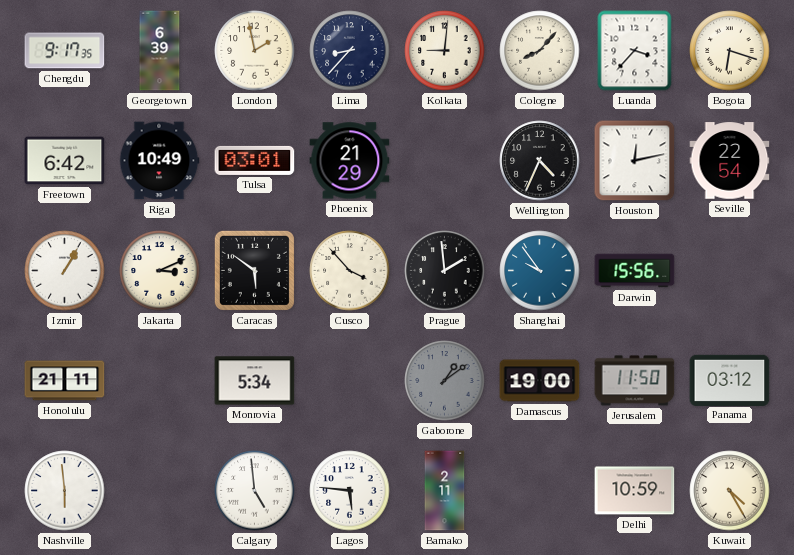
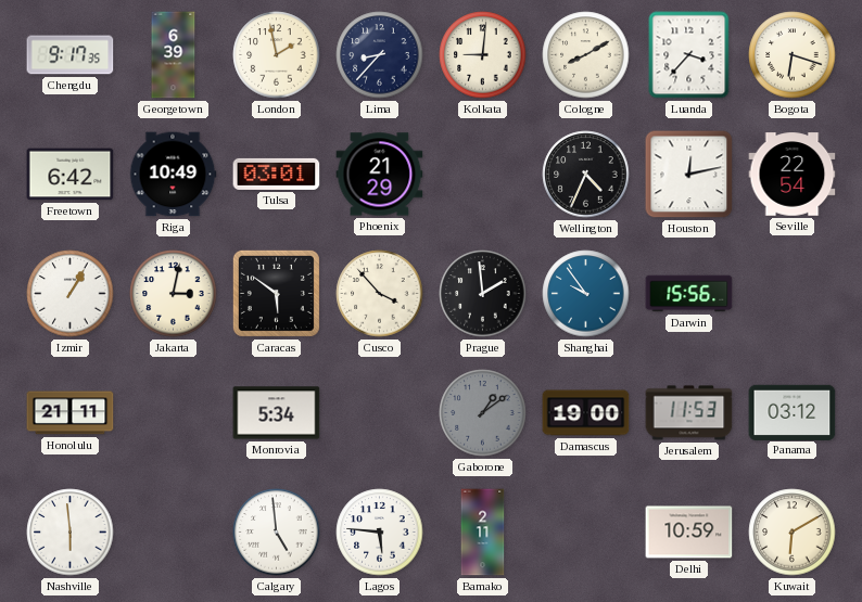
Cologne: 8:07 -> 8:10
Jakarta: 3:11 -> 3:02
Jerusalem: 11:50 -> 11:53
Kuwait: 4:25 -> 6:10
